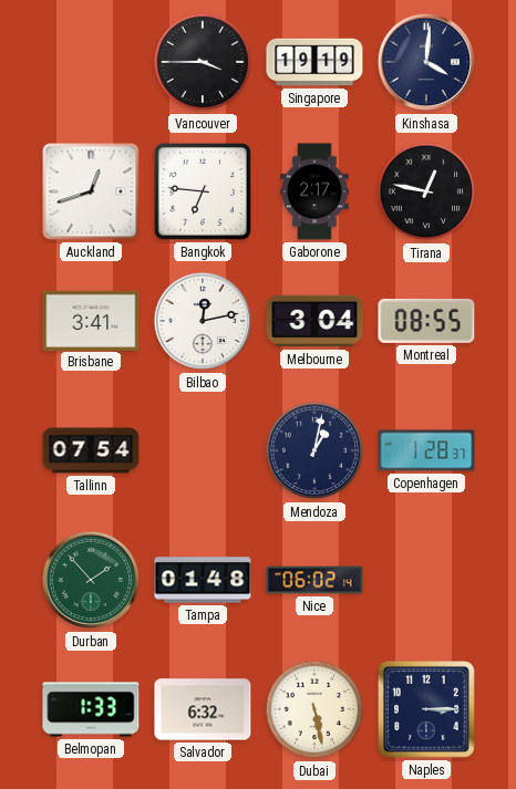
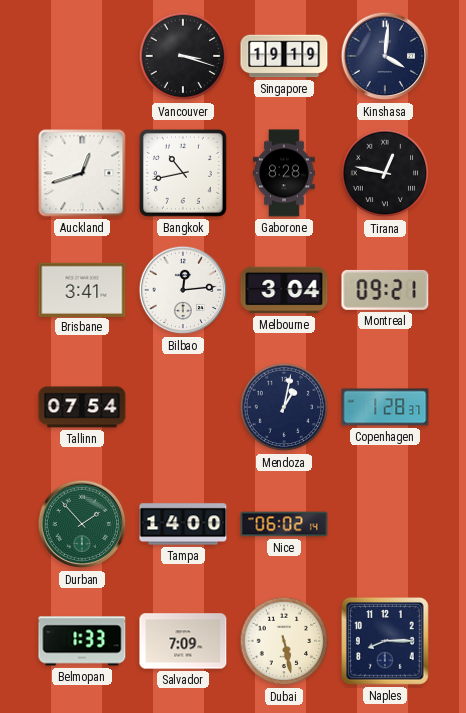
Vancouver: 3:45 -> 3:18
Bangkok: 6:46 -> 10:43
Gaborone: 2:17 -> 8:28
Bilbao: 12:13 -> 12:14
Montreal: 08:55 -> 09:21
Tampa: 01:48 -> 14:00
Salvador: 6:32 -> 7:09
Naples: 3:15 -> 8:15
